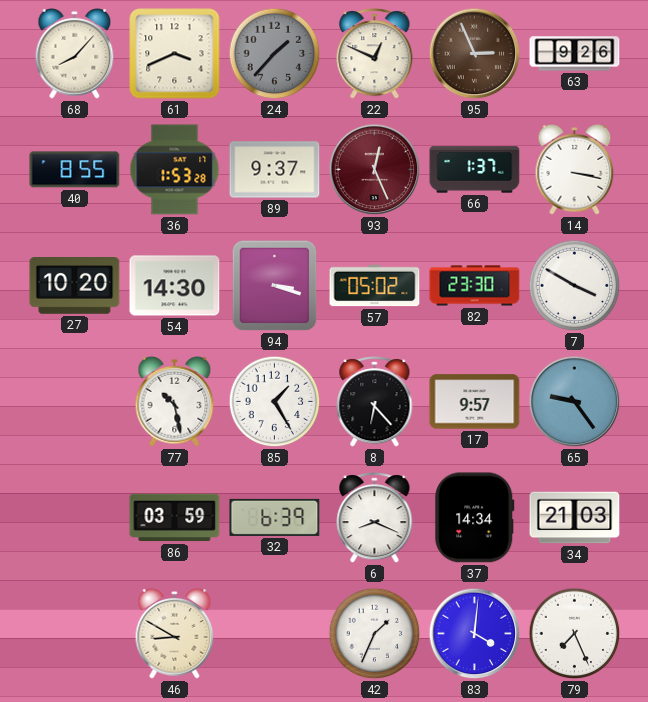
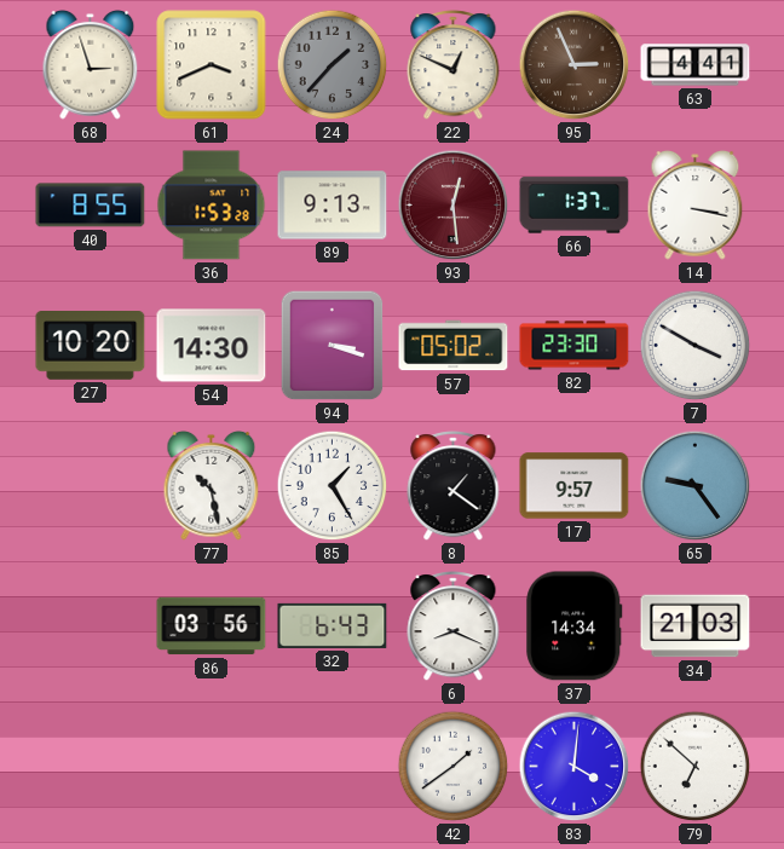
68: 8:07 -> 2:57
63: 9:26 -> 4:41
89: 9:37 -> 9:13
93: 12:26 -> 12:29
8: 6:23 -> 1:21
86: 03:59 -> 03:56
32: 6:39 -> 6:43
46: 8:50 -> none
42: 1:34 -> 1:39
79: 7:26 -> 6:52
